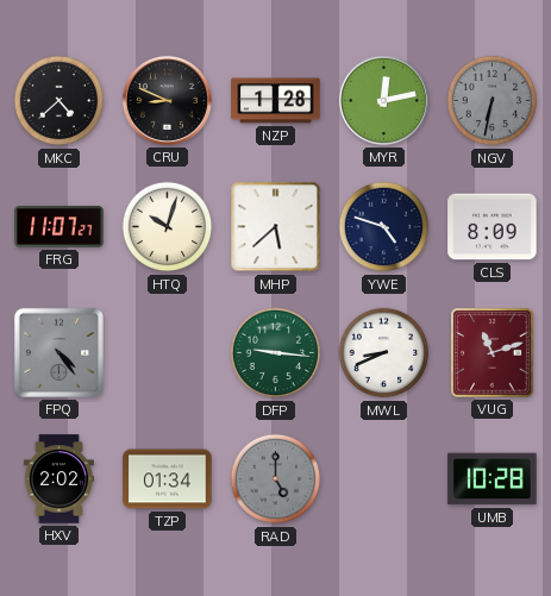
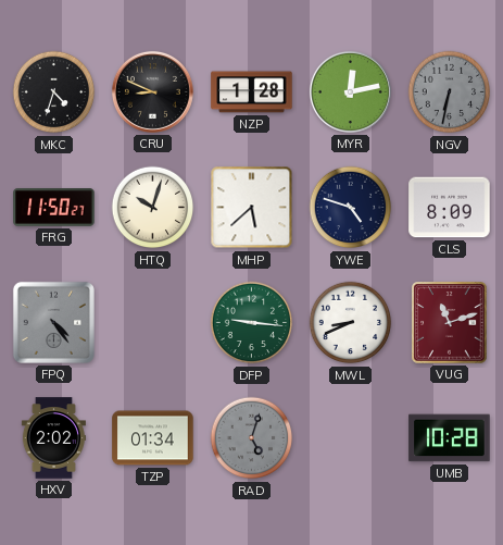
MKC: 4:38 -> 4:33
FRG: 11:07 -> 11:50
RAD: 5:00 -> 5:03
